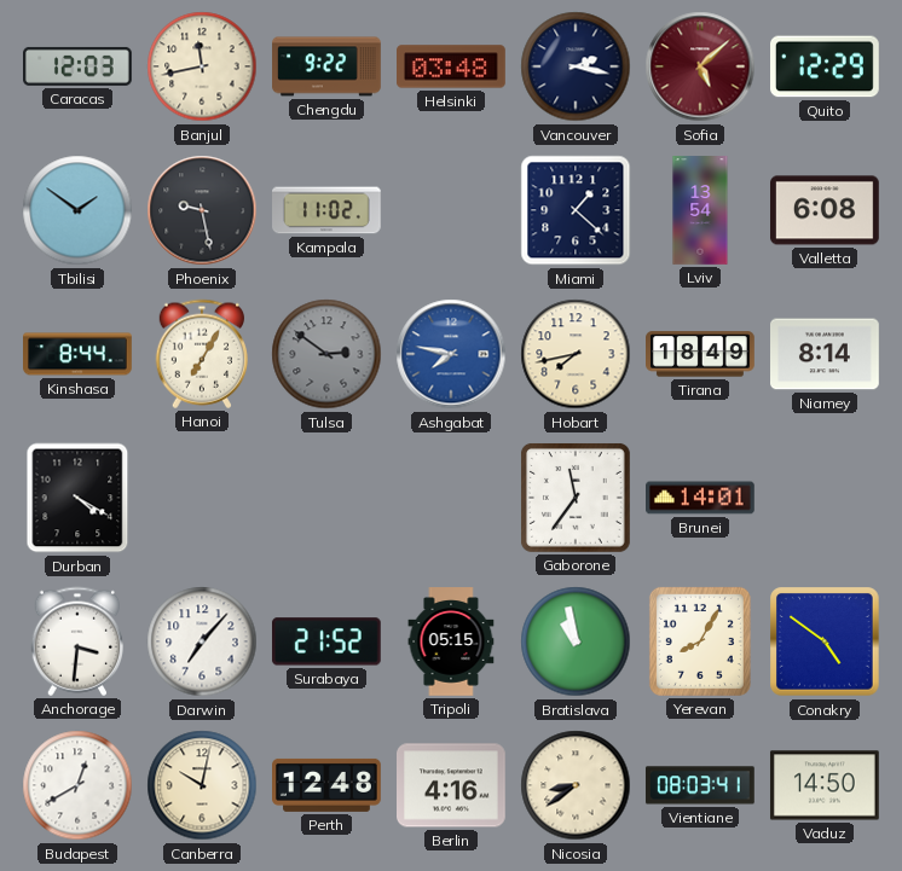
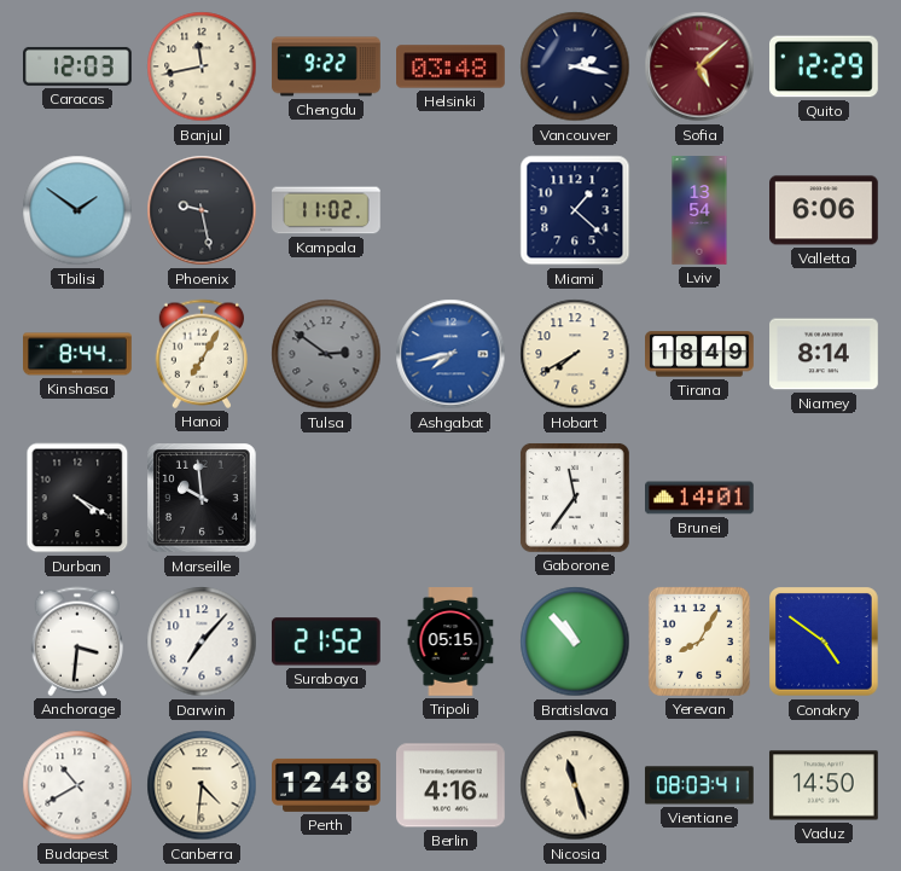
Valletta: 6:08 -> 6:06
Ashgabat: 7:47 -> 7:43
Hobart: 7:43 -> 7:40
Marseille: none -> 9:59
Bratislava: 10:58 -> 10:53
Budapest: 12:40 -> 10:40
Canberra: 10:02 -> 4:31
Nicosia: 8:39 -> 11:27
